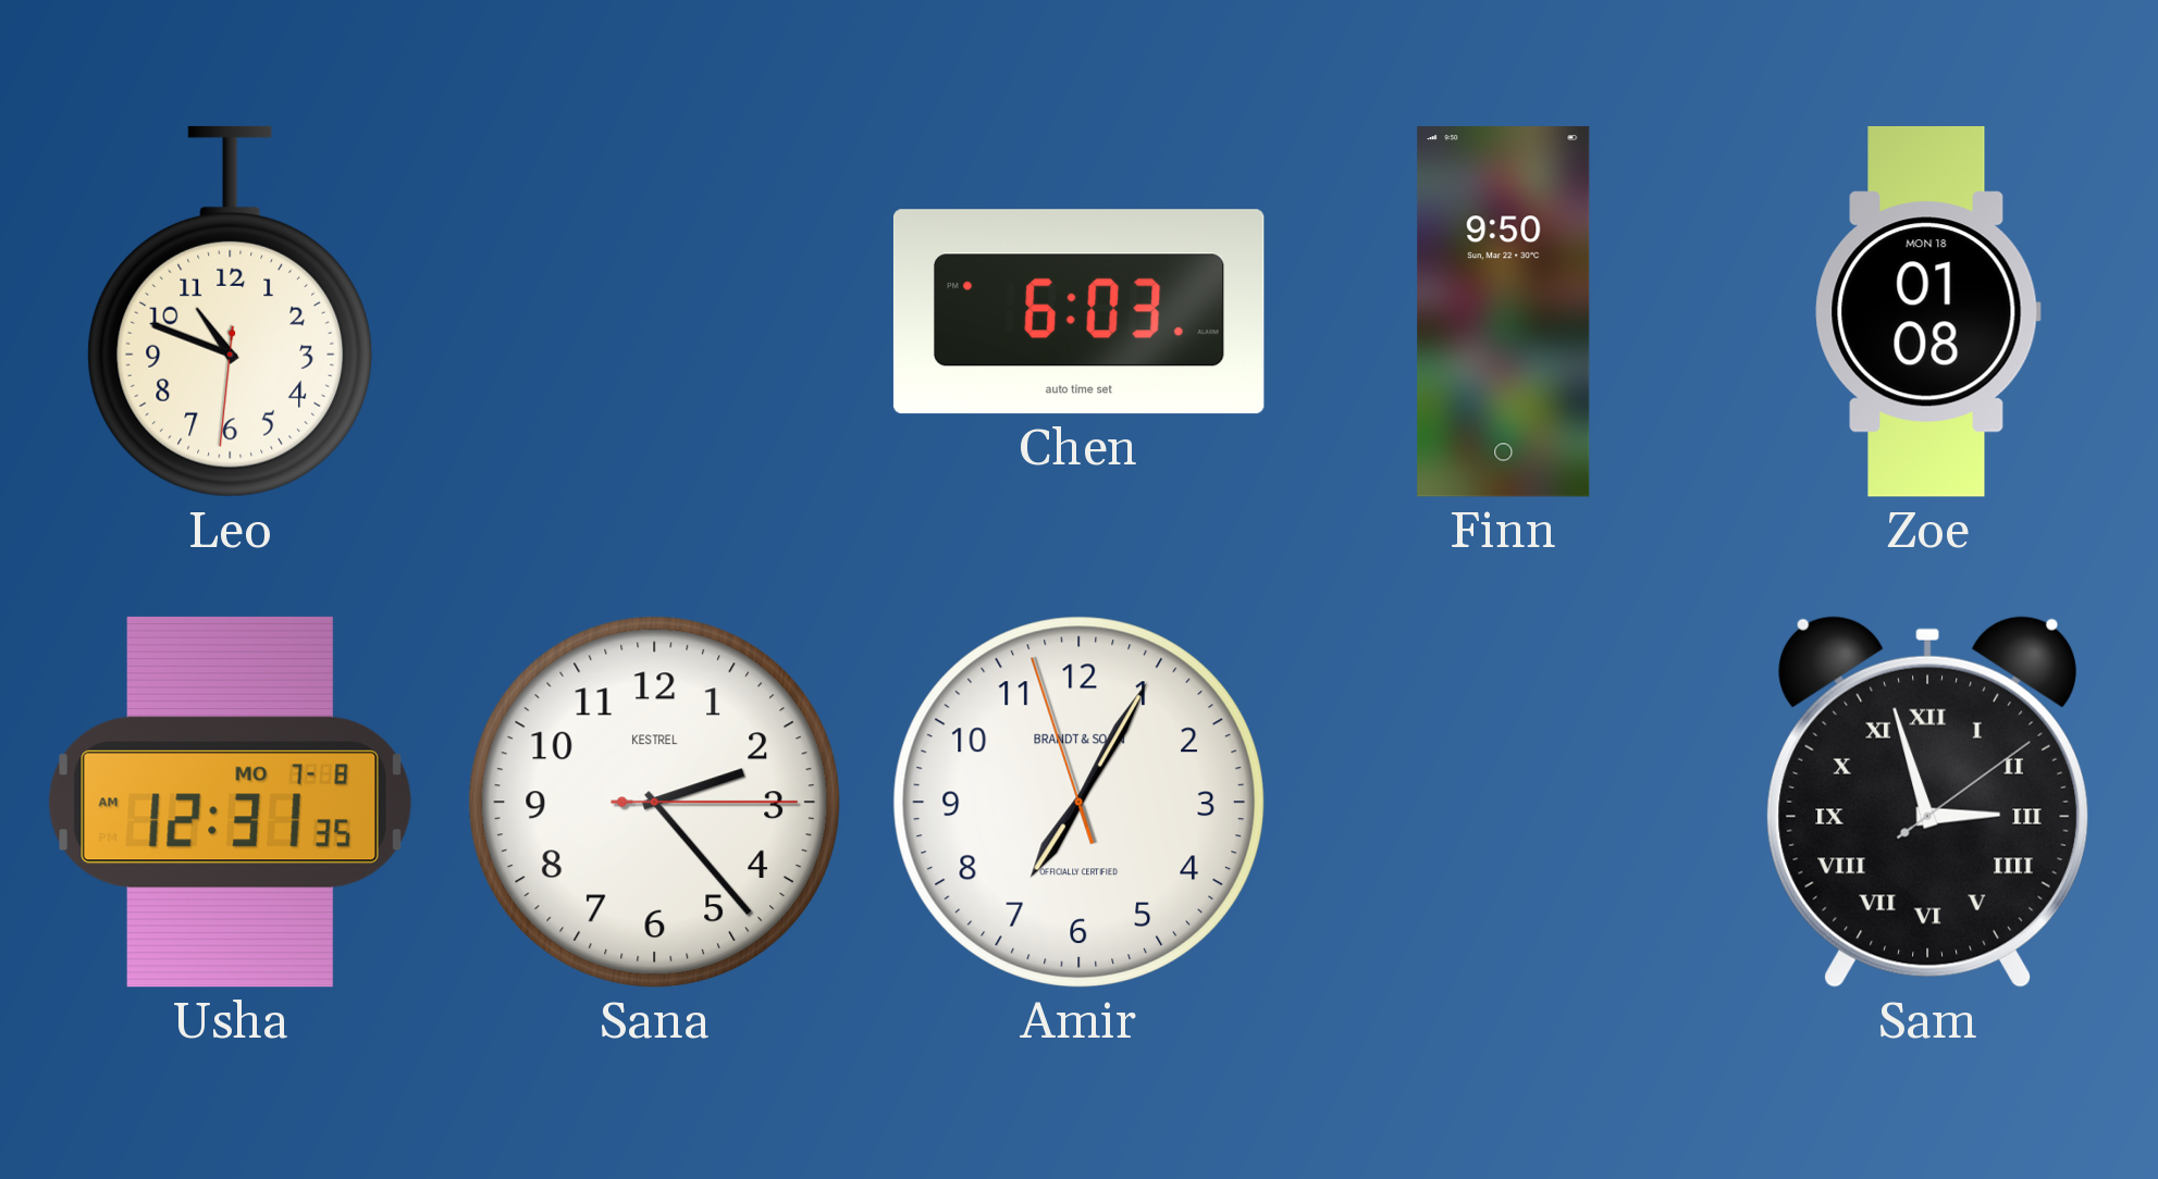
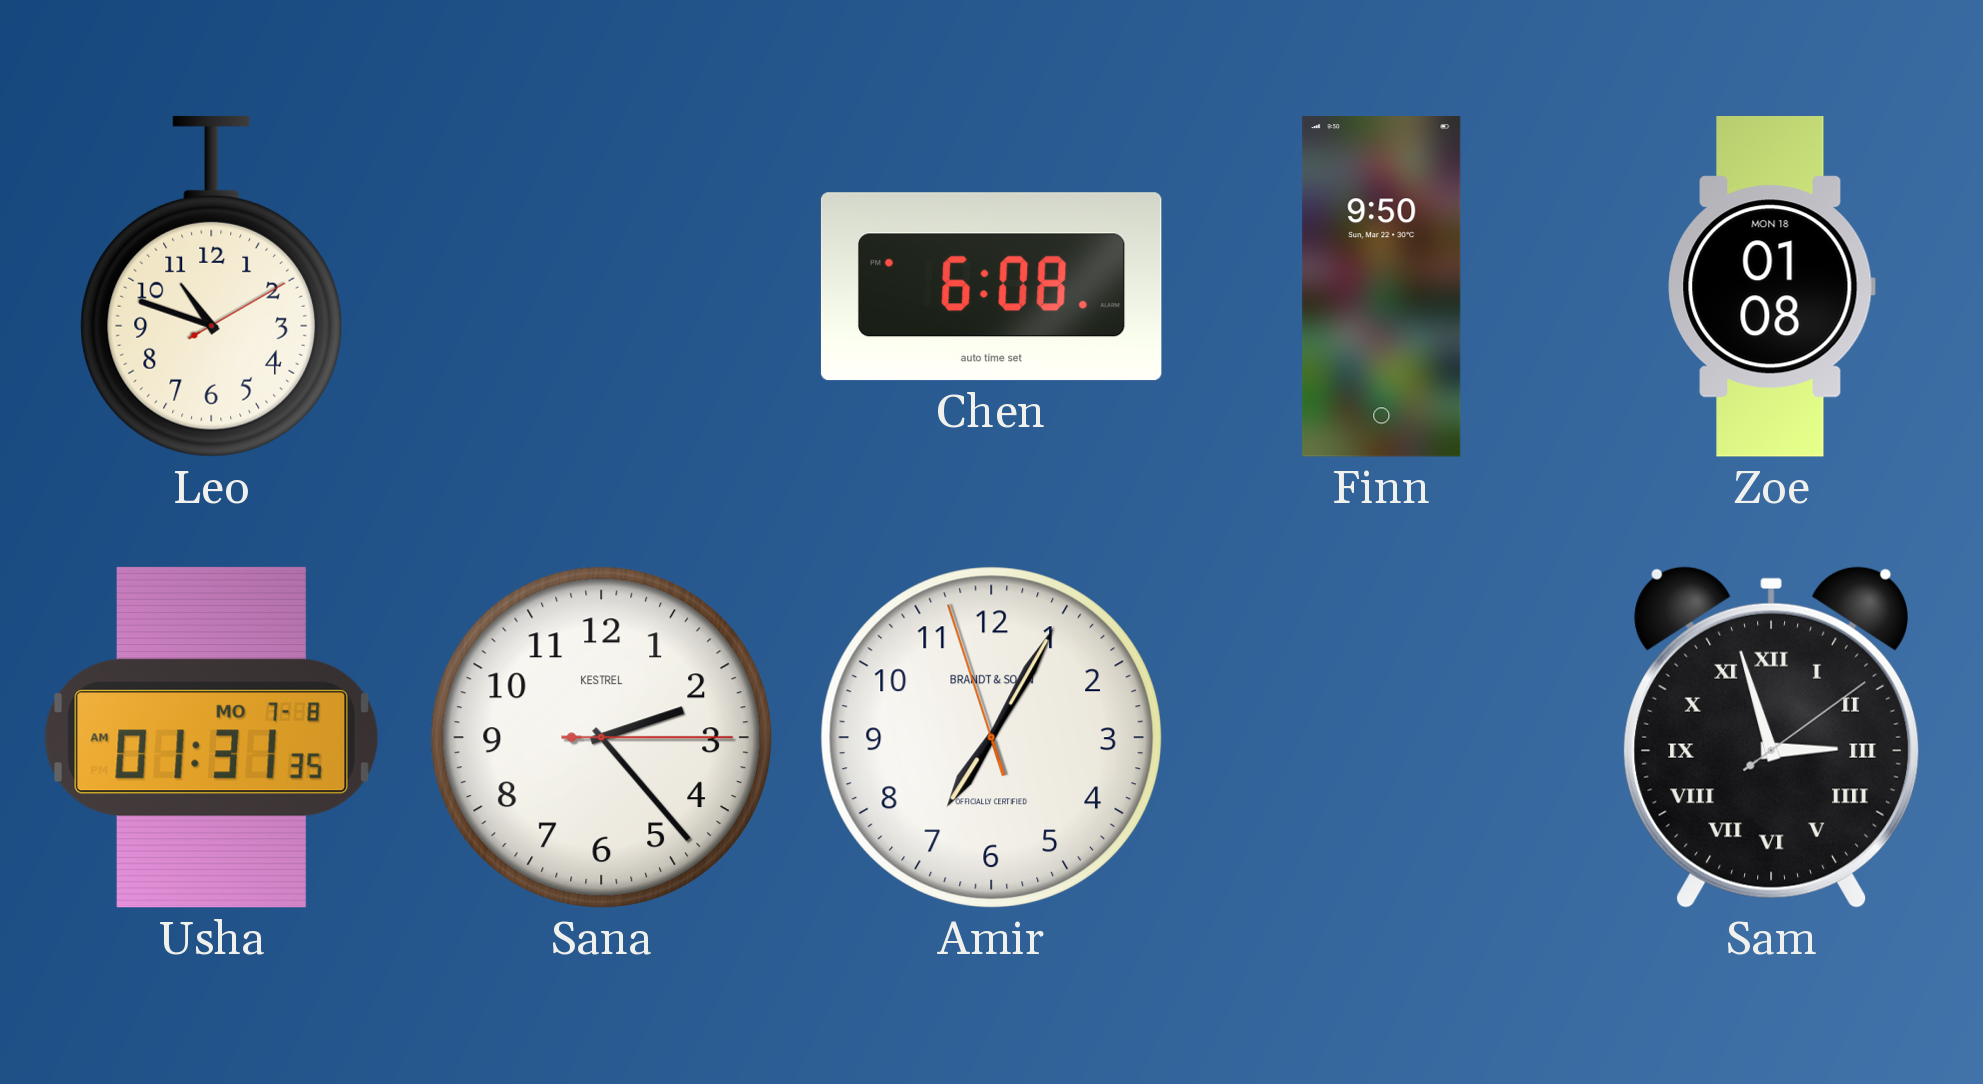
Leo: 10:48:31 -> 10:48:10
Chen: 6:03 -> 6:08
Usha: 12:31 -> 01:31
